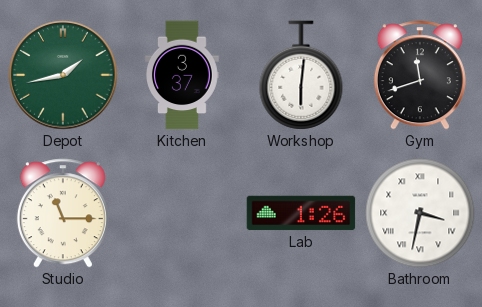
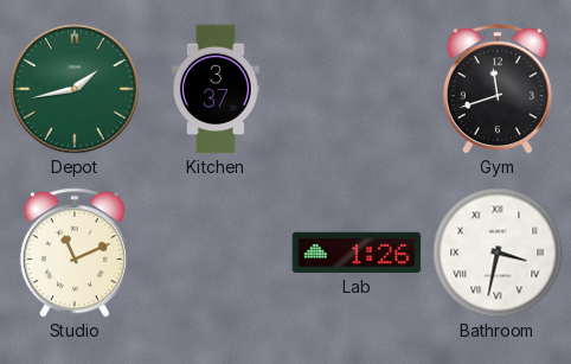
Workshop: 6:01 -> none
Studio: 11:15 -> 11:11
